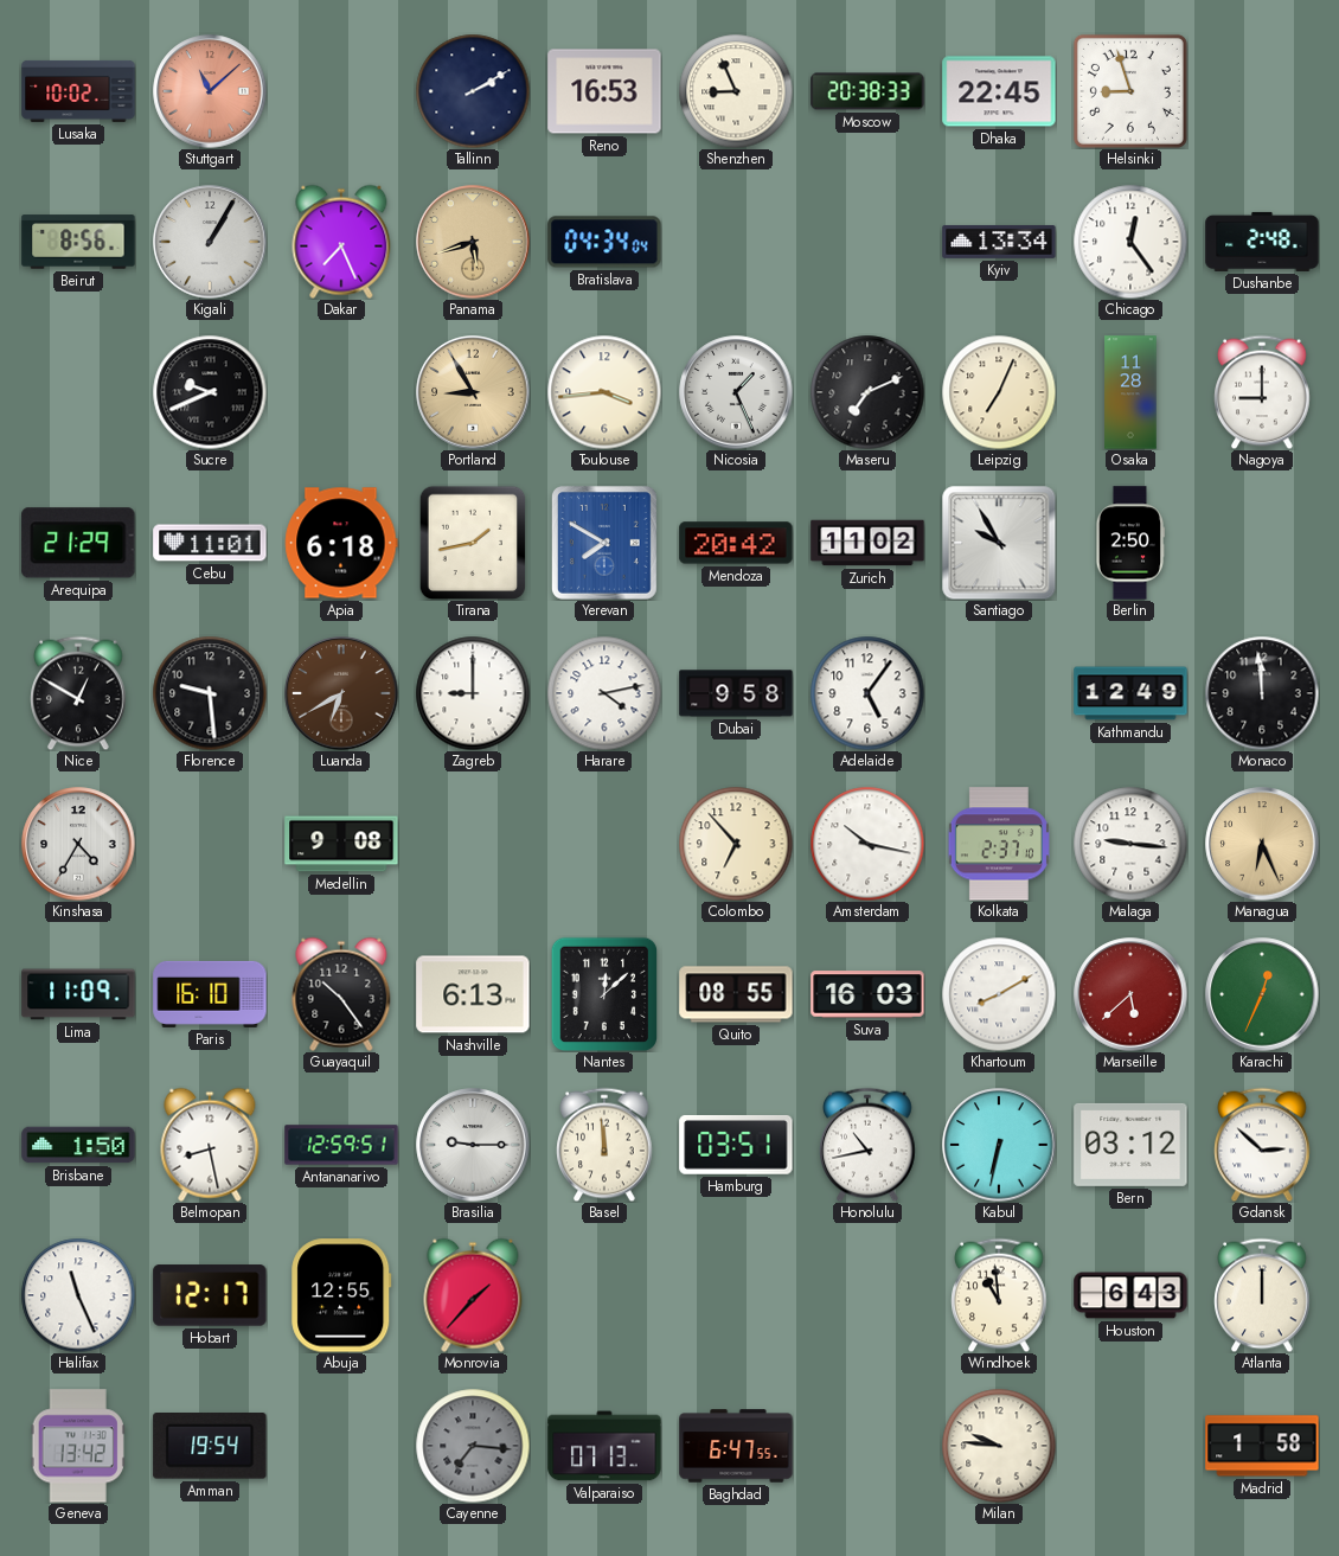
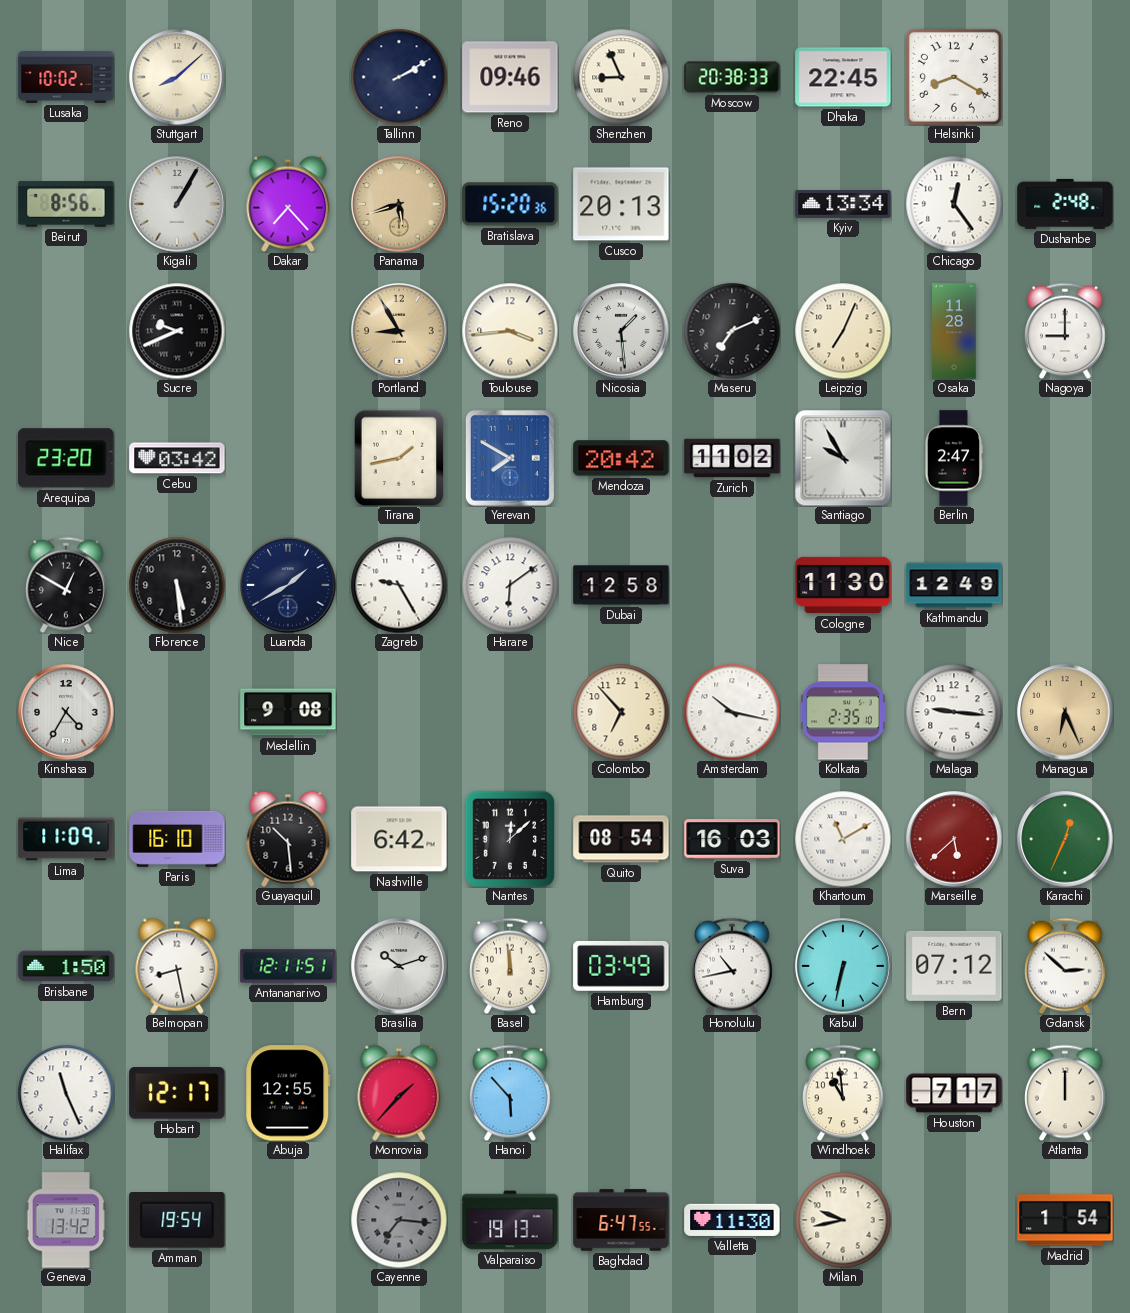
Stuttgart: 11:08 -> 8:08
Stuttgart dial: salmon -> cream
Reno: 16:53 -> 09:46
Helsinki: 8:57 -> 8:20
Dakar: 7:26 -> 7:23
Bratislava: 04:34 -> 15:20
Cusco: none -> 20:13
Nicosia: 1:26 -> 1:29
Arequipa: 21:29 -> 23:20
Cebu: 11:01 -> 03:42
Apia: 6:18 -> none
Berlin: 2:50 -> 2:47
Florence: 9:29 -> 5:29
Luanda: 6:40 -> 1:40
Luanda dial: brown -> navy
Zagreb: 9:00 -> 9:25
Harare: 4:13 -> 6:09
Dubai: 9:58 -> 12:58
Adelaide: 5:06 -> none
Cologne: none -> 11:30
Monaco: 11:59 -> none
Kolkata: 2:37 -> 2:35
Guayaquil: 10:24 -> 10:29
Nashville: 6:13 -> 6:42
Quito: 08:55 -> 08:54
Khartoum: 8:10 -> 11:10
Antananarivo: 12:59 -> 12:11
Brasilia: 9:15 -> 10:12
Hamburg: 03:51 -> 03:49
Bern: 03:12 -> 07:12
Hanoi: none -> 5:53
Houston: 6:43 -> 7:17
Valparaiso: 07:13 -> 19:13
Valletta: none -> 11:30
Milan: 9:46 -> 9:43
Madrid: 1:58 -> 1:54
